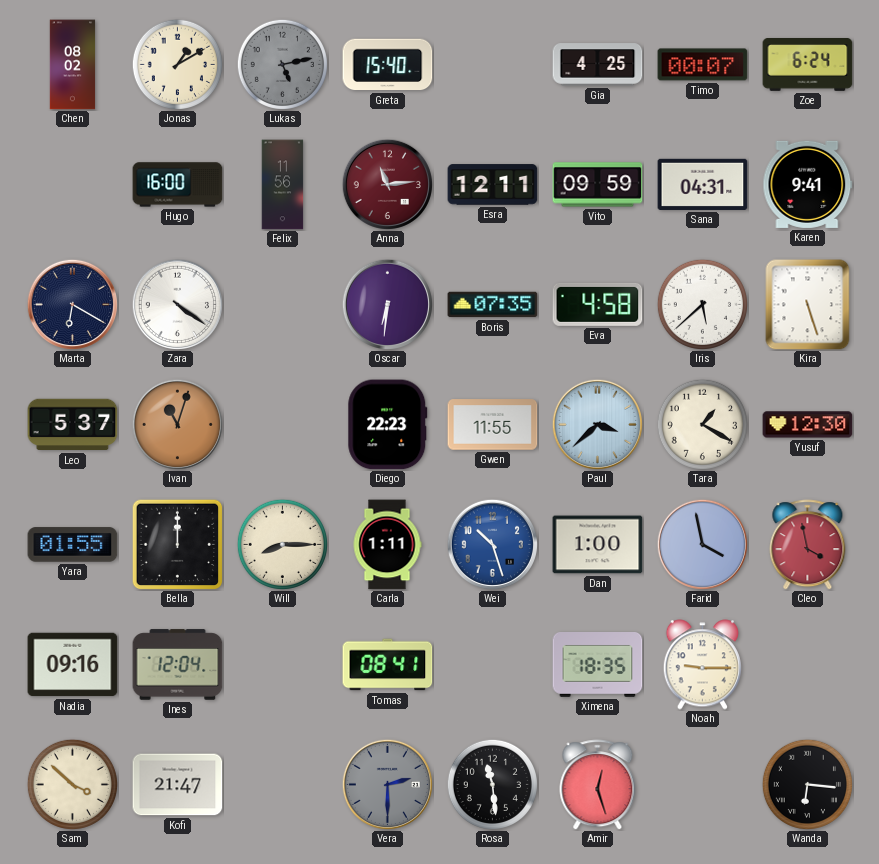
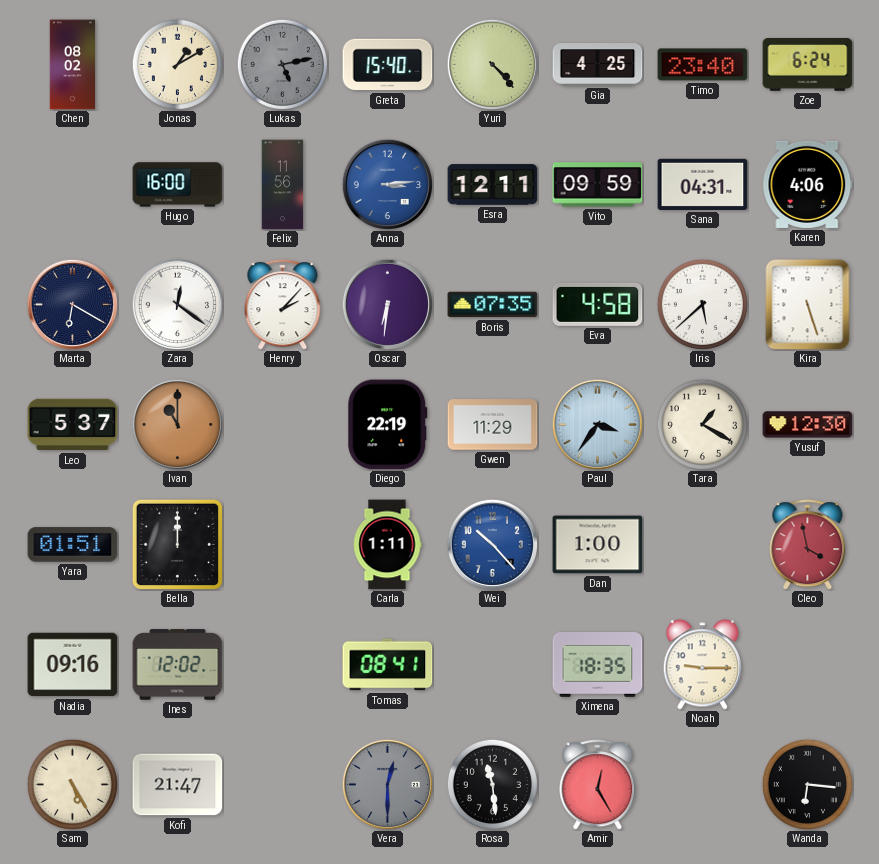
Yuri: none -> 4:23
Timo: 00:07 -> 23:40
Anna: 11:14 -> 3:14
Anna dial: burgundy -> blue
Karen: 9:41 -> 4:06
Zara: 4:21 -> 12:21
Henry: none -> 2:07
Ivan: 11:03 -> 11:00
Diego: 22:23 -> 22:19
Gwen: 11:55 -> 11:29
Paul: 3:38 -> 3:36
Yara: 01:55 -> 01:51
Will: 8:15 -> none
Wei: 10:27 -> 10:23
Farid: 3:58 -> none
Ines: 12:04 -> 12:02
Sam: 3:52 -> 5:25
Vera: 2:30 -> 12:30
Amir: 12:27 -> 12:25
